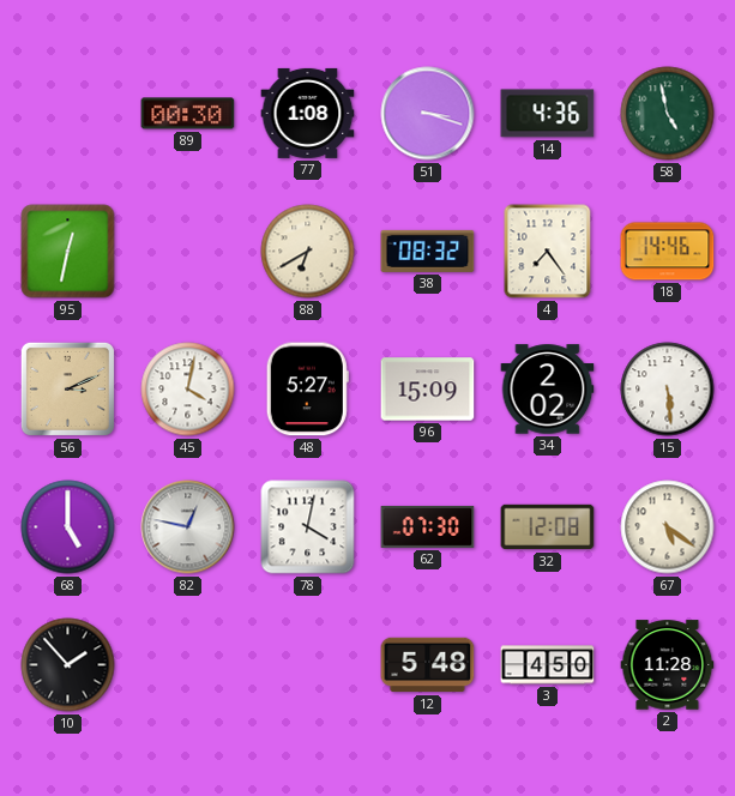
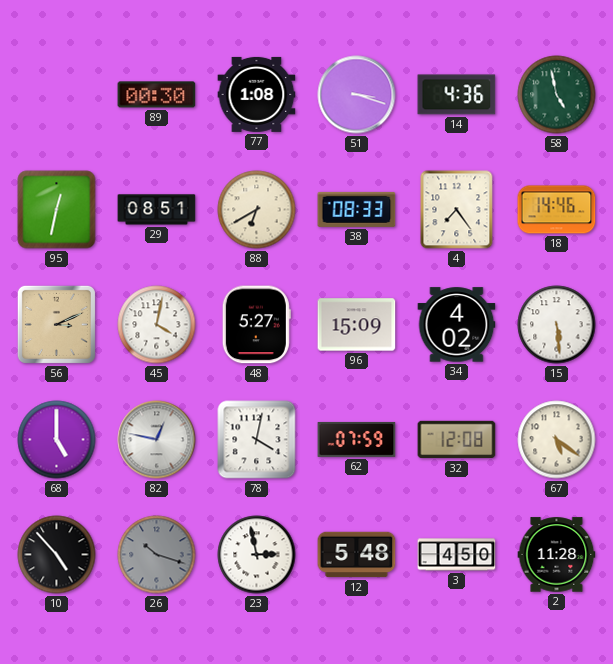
29: none -> 08:51
38: 08:32 -> 08:33
34: 2:02 -> 4:02
62: 07:30 -> 07:59
10: 1:53 -> 4:53
26: none -> 10:18
23: none -> 2:58
